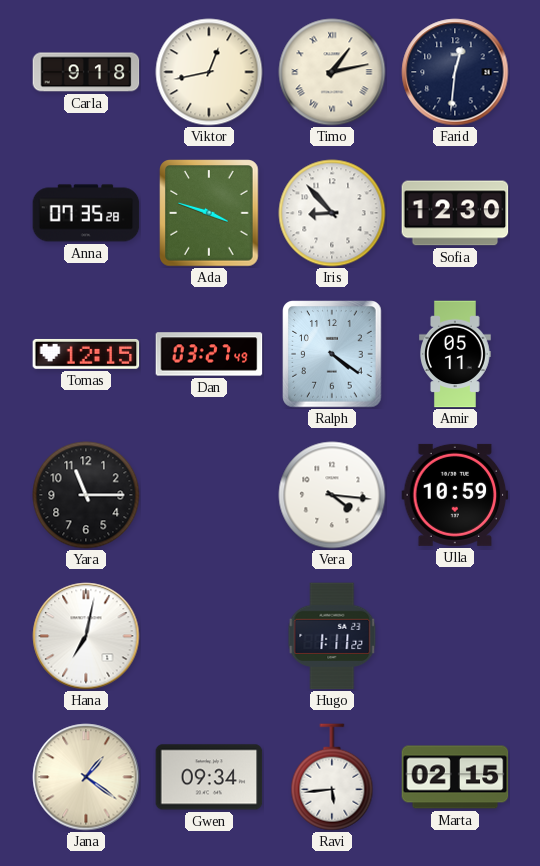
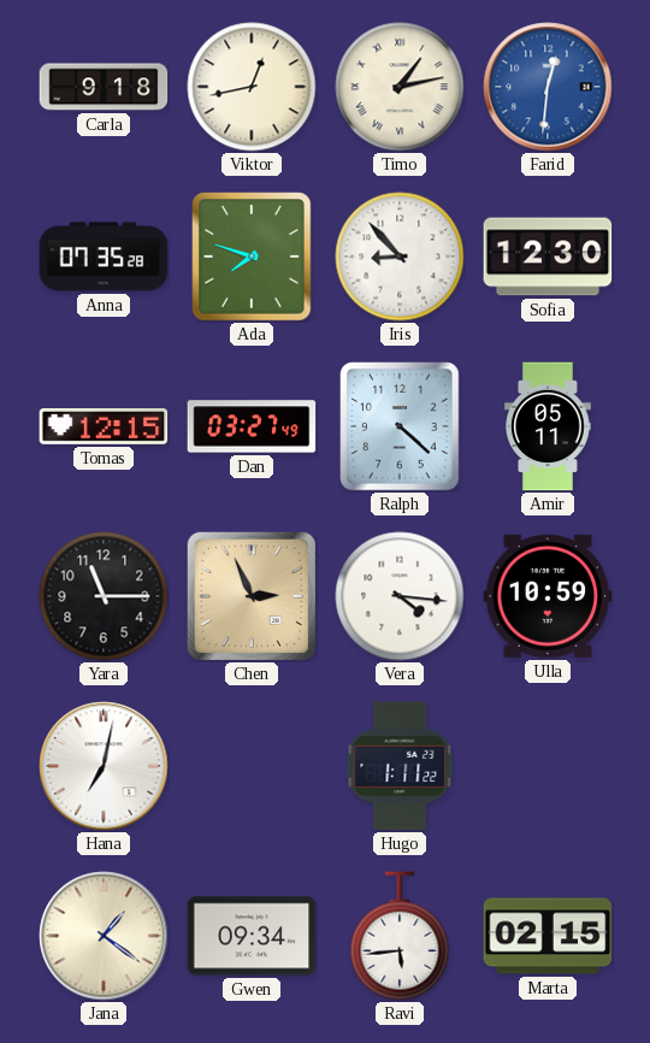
Farid dial: navy -> blue
Ada: 3:48 -> 7:48
Ralph: 4:21 -> 4:22
Chen: none -> 2:56
